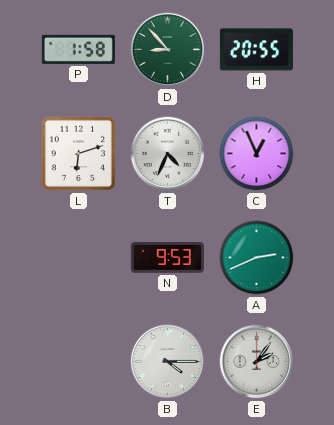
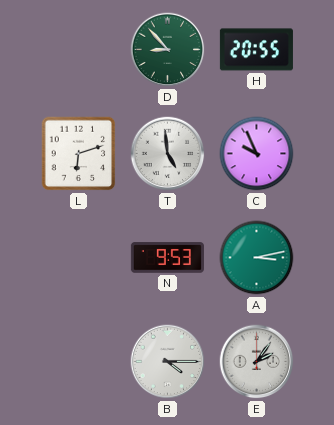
P: 1:58 -> none
T: 4:34 -> 4:59
C: 12:56 -> 9:56
A: 2:41 -> 3:13
